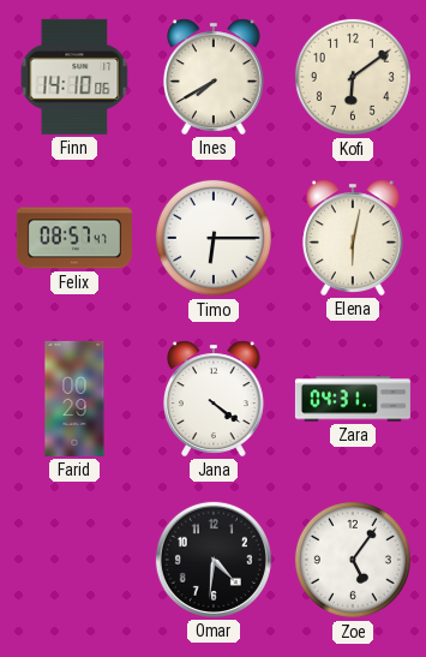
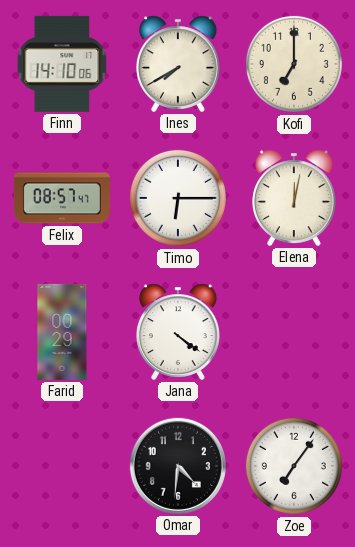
Kofi: 6:09 -> 7:00
Elena: 6:02 -> 12:02
Zara: 04:31 -> none
Zoe: 5:06 -> 7:06
